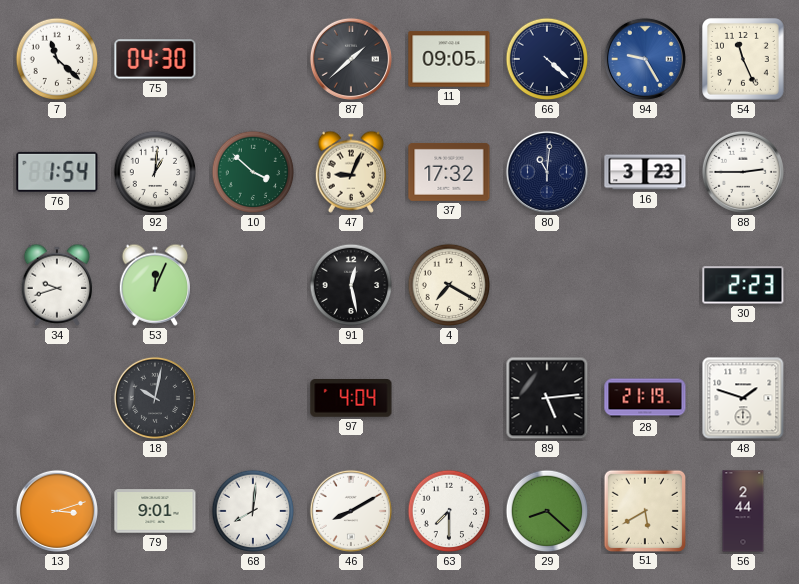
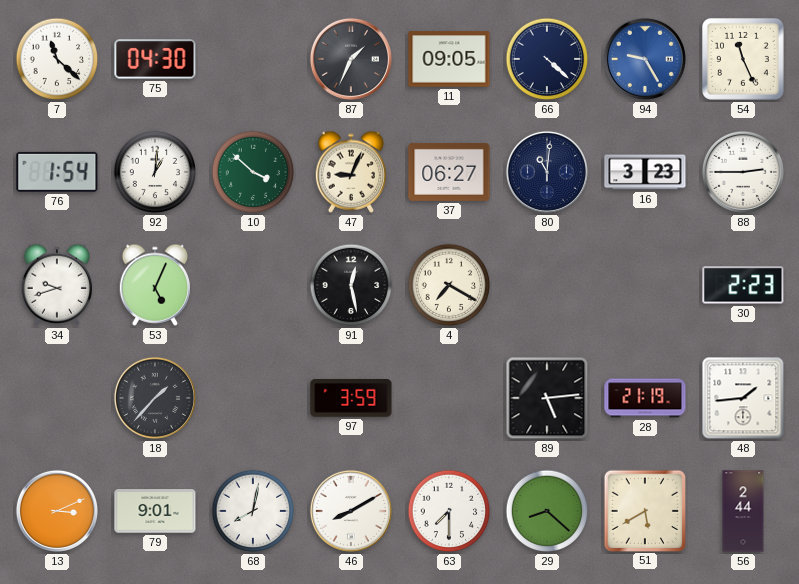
87: 1:38 -> 1:34
37: 17:32 -> 06:27
53: 12:04 -> 5:04
18: 10:02 -> 1:37
97: 4:04 -> 3:59
48: 1:48 -> 1:44
13: 3:12 -> 3:11
68: 8:01 -> 8:02
